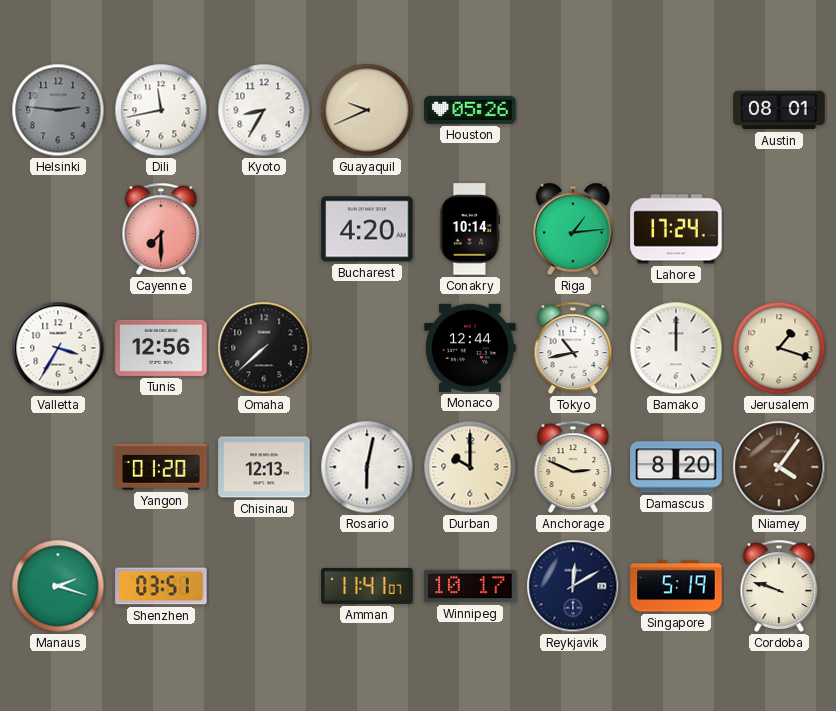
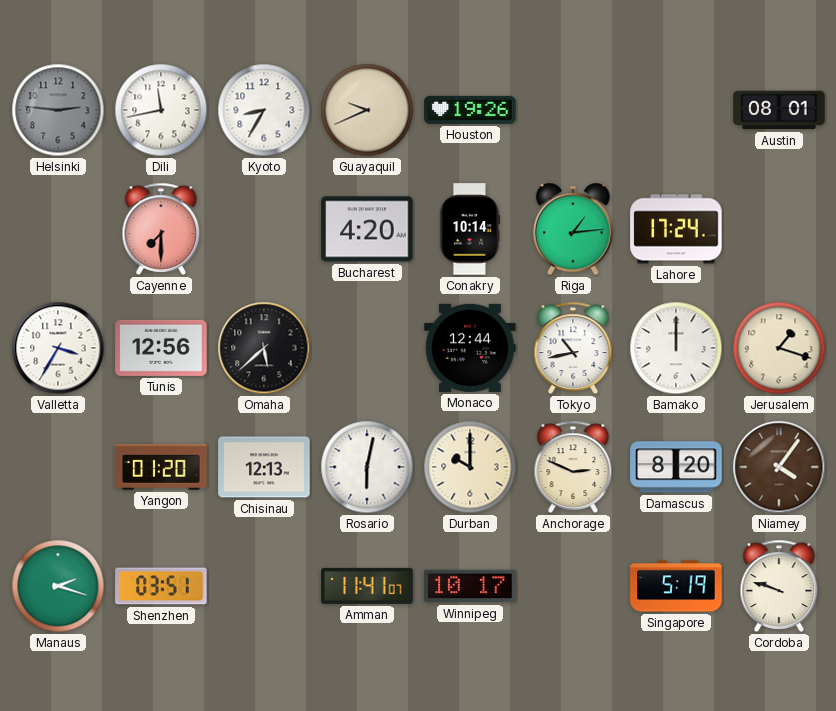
Houston: 05:26 -> 19:26
Omaha: 7:38 -> 5:38
Reykjavik: 12:10 -> none
